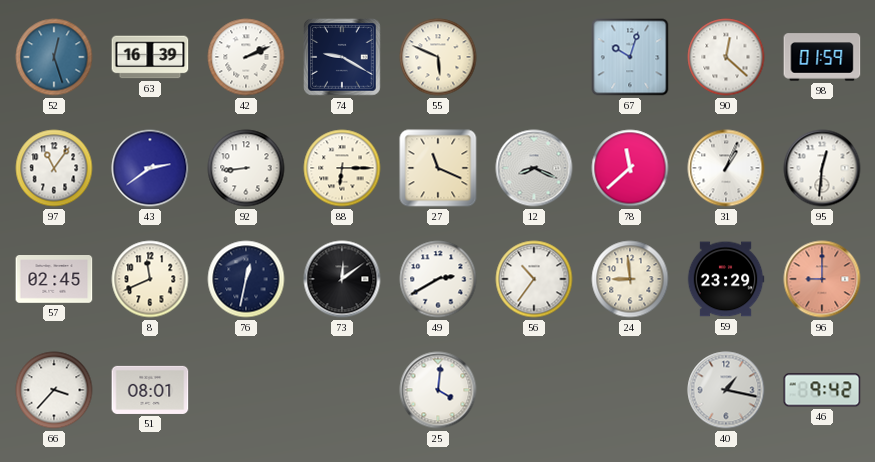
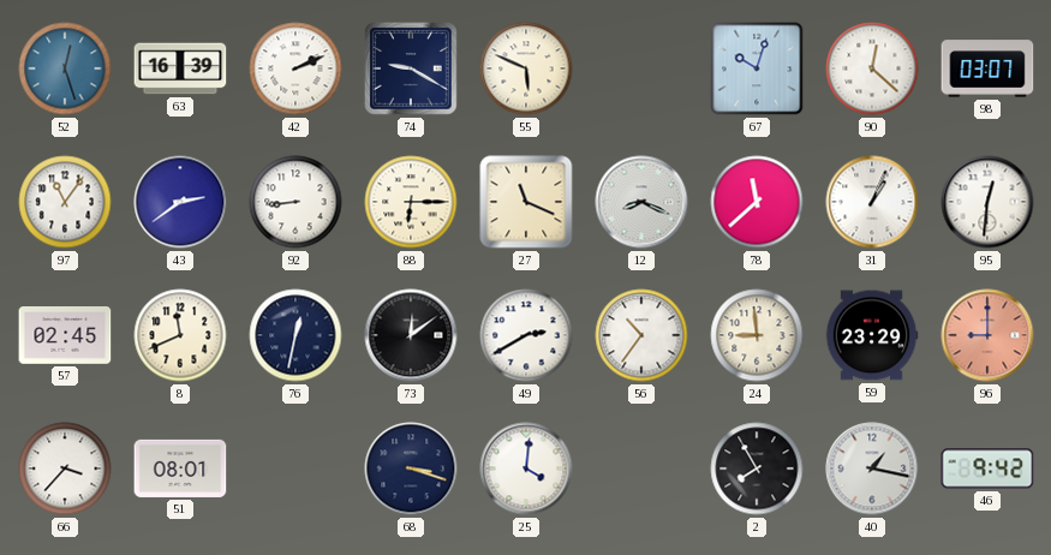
98: 01:59 -> 03:07
68: none -> 3:18
2: none -> 7:55
